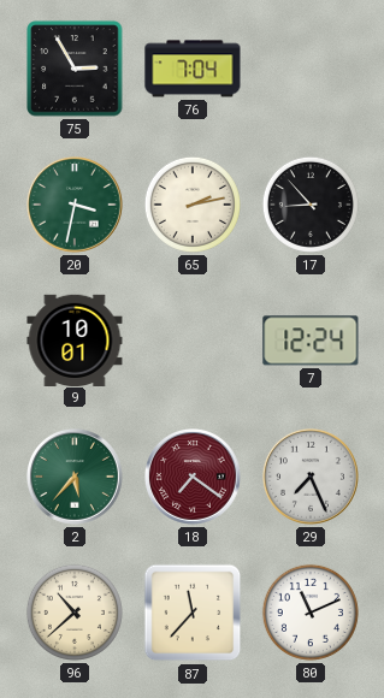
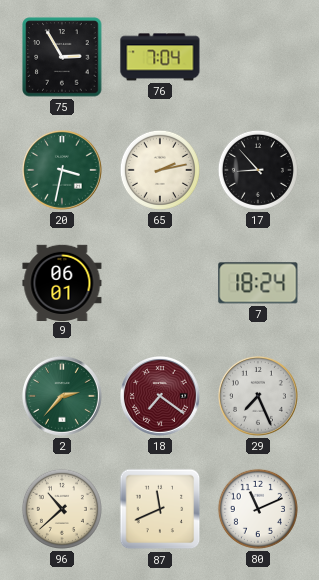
9: 10:01 -> 06:01
7: 12:24 -> 18:24
2: 5:37 -> 2:37
87: 11:37 -> 11:41
